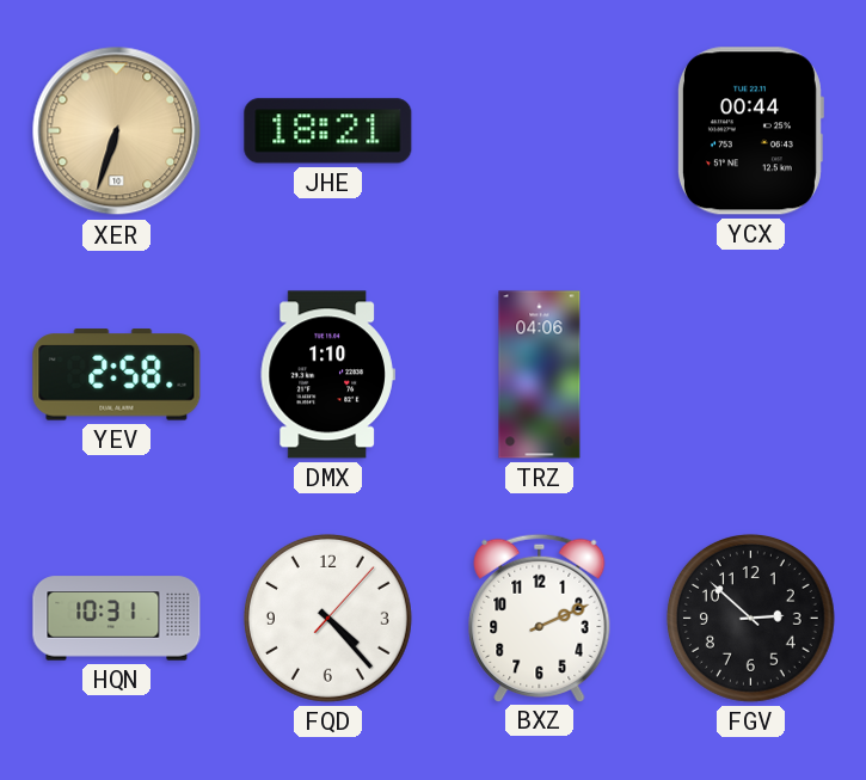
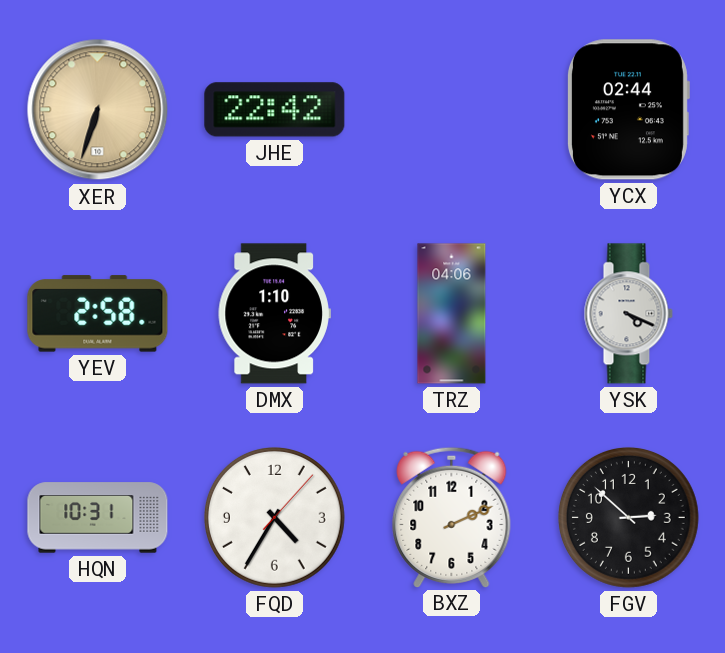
JHE: 18:21 -> 22:42
YCX: 00:44 -> 02:44
YSK: none -> 4:19
FQD: 4:23 -> 4:35
